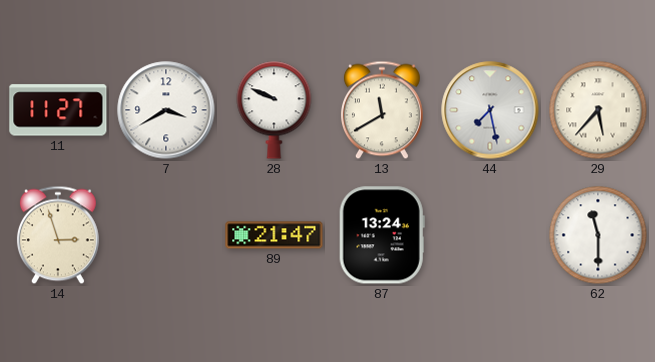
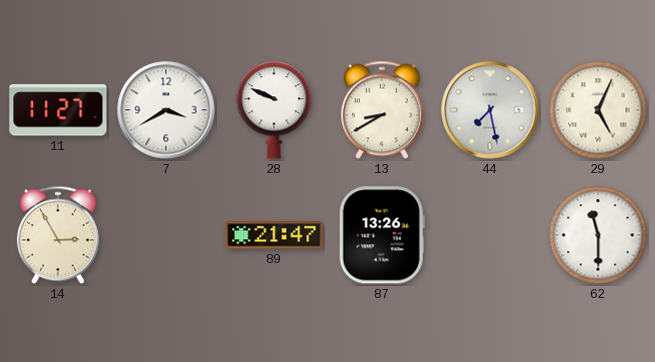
13: 11:40 -> 8:40
29: 5:37 -> 5:04
14: 2:57 -> 2:55
87: 13:24 -> 13:26
